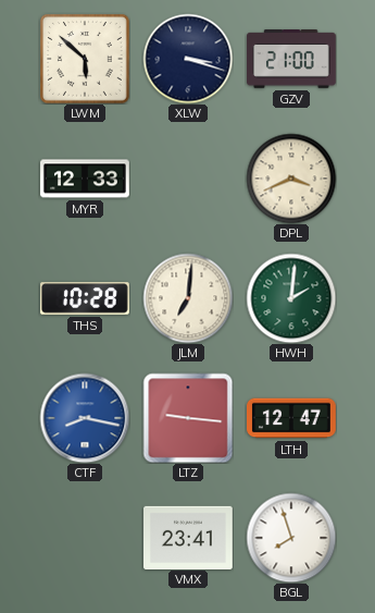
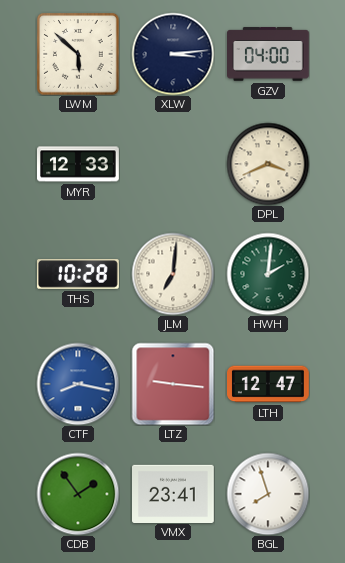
XLW: 3:18 -> 3:14
GZV: 21:00 -> 04:00
CDB: none -> 1:54
